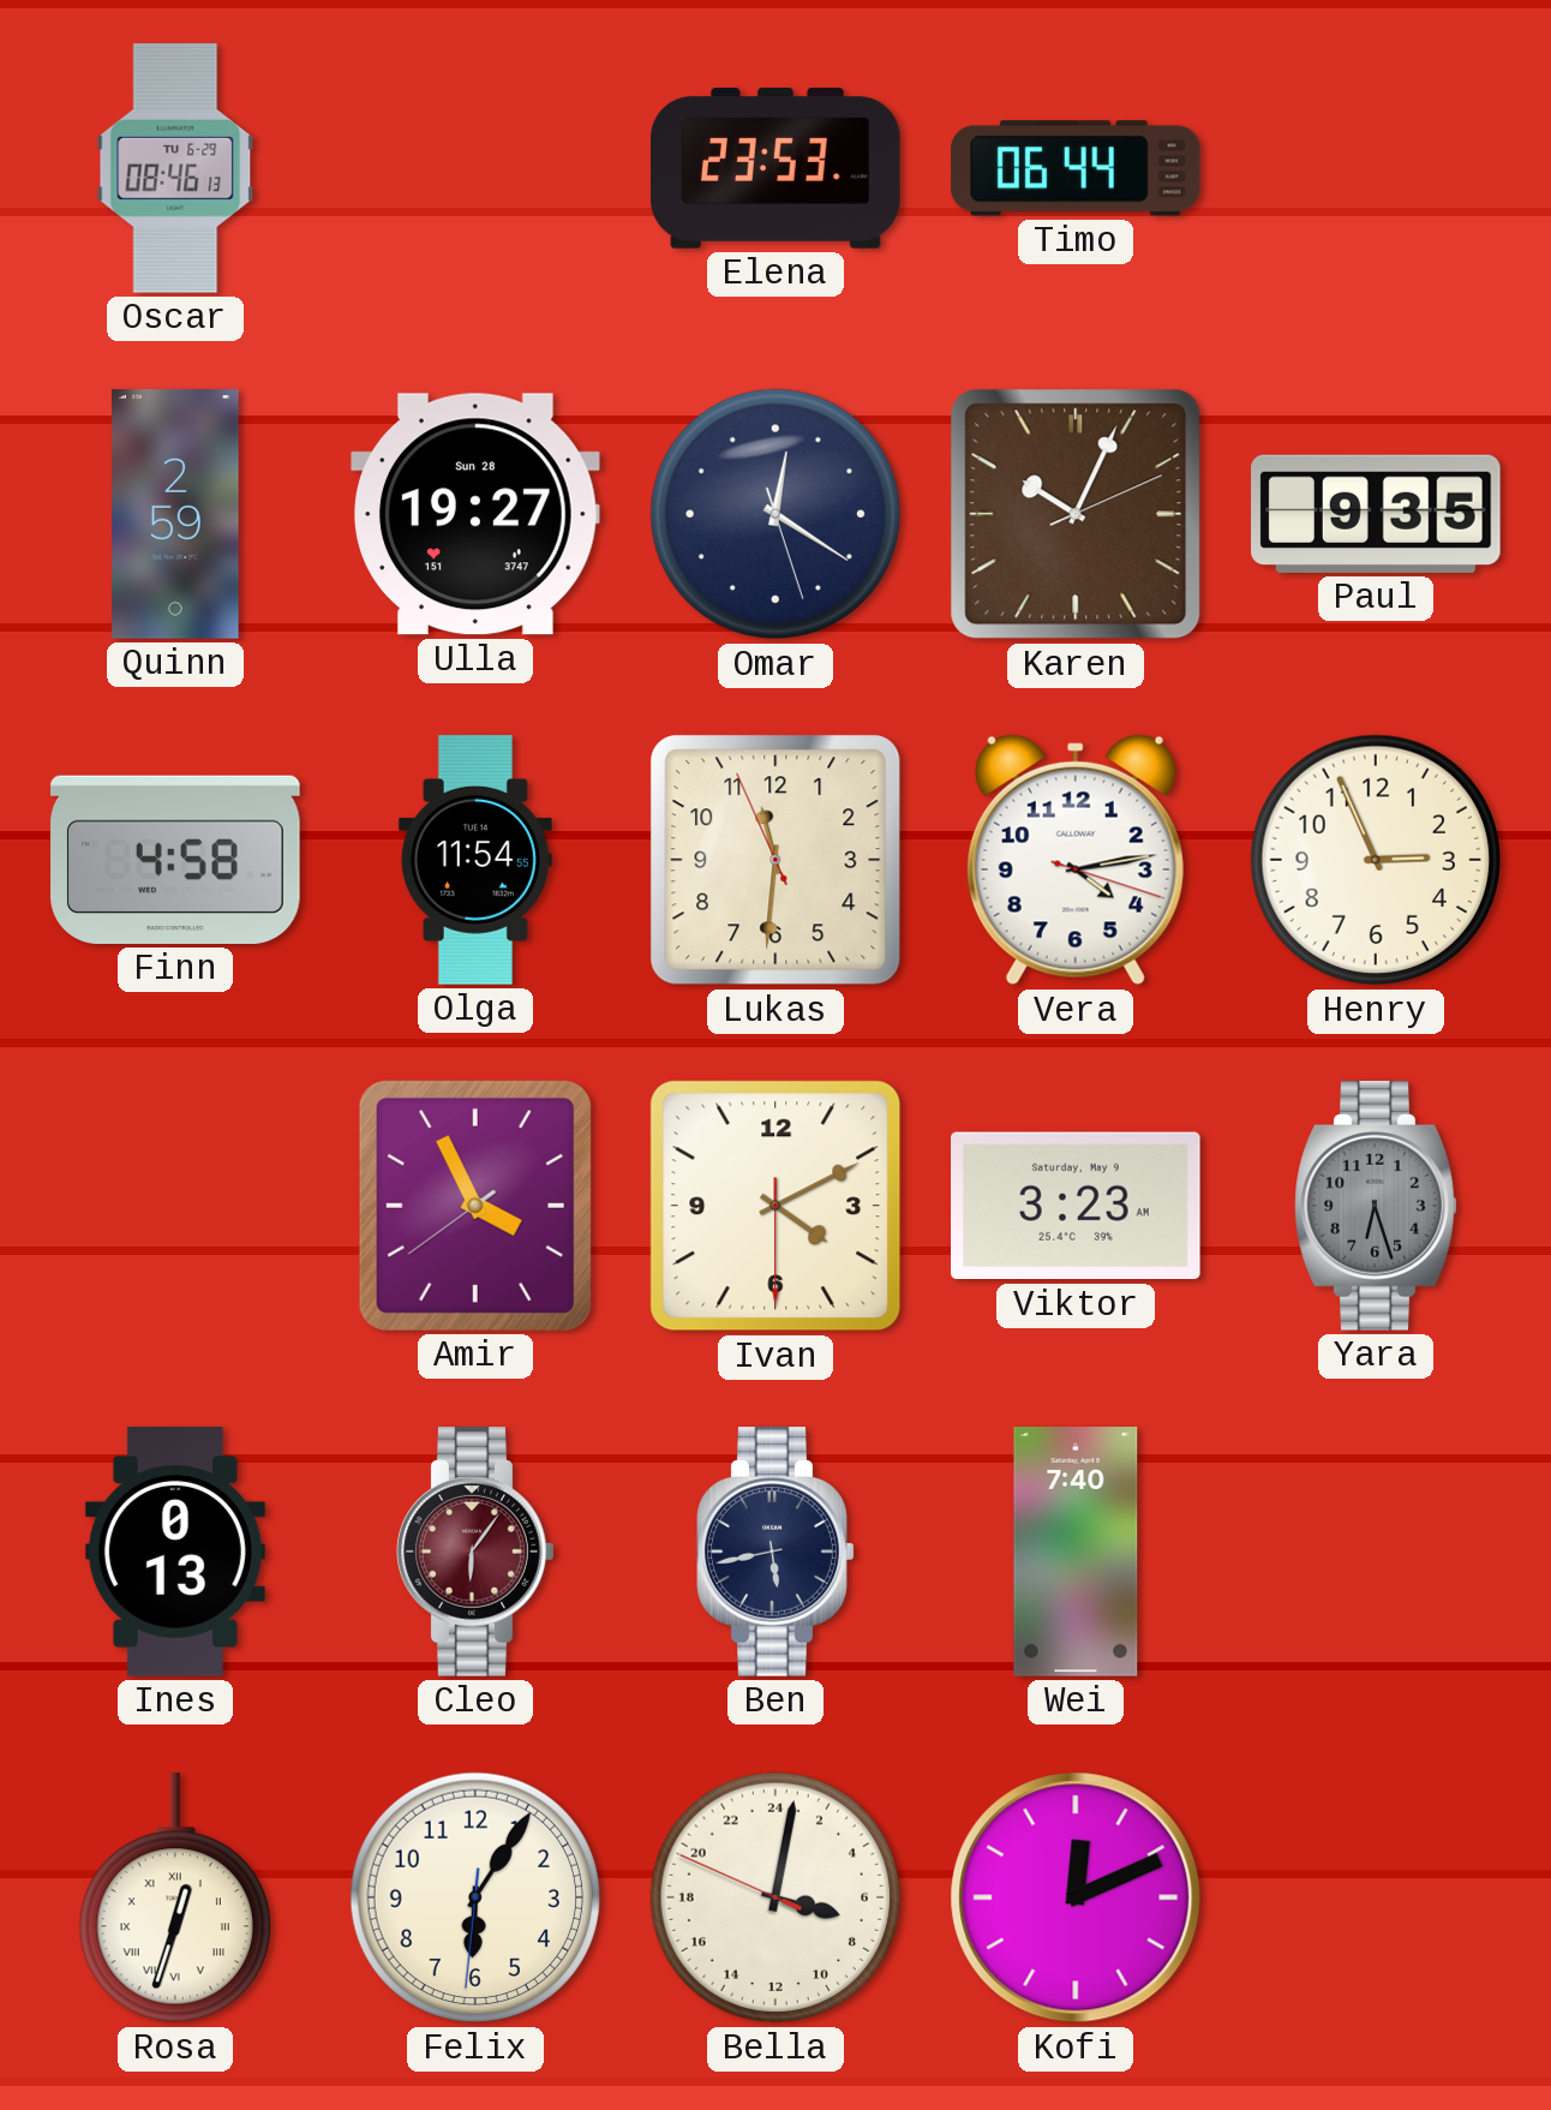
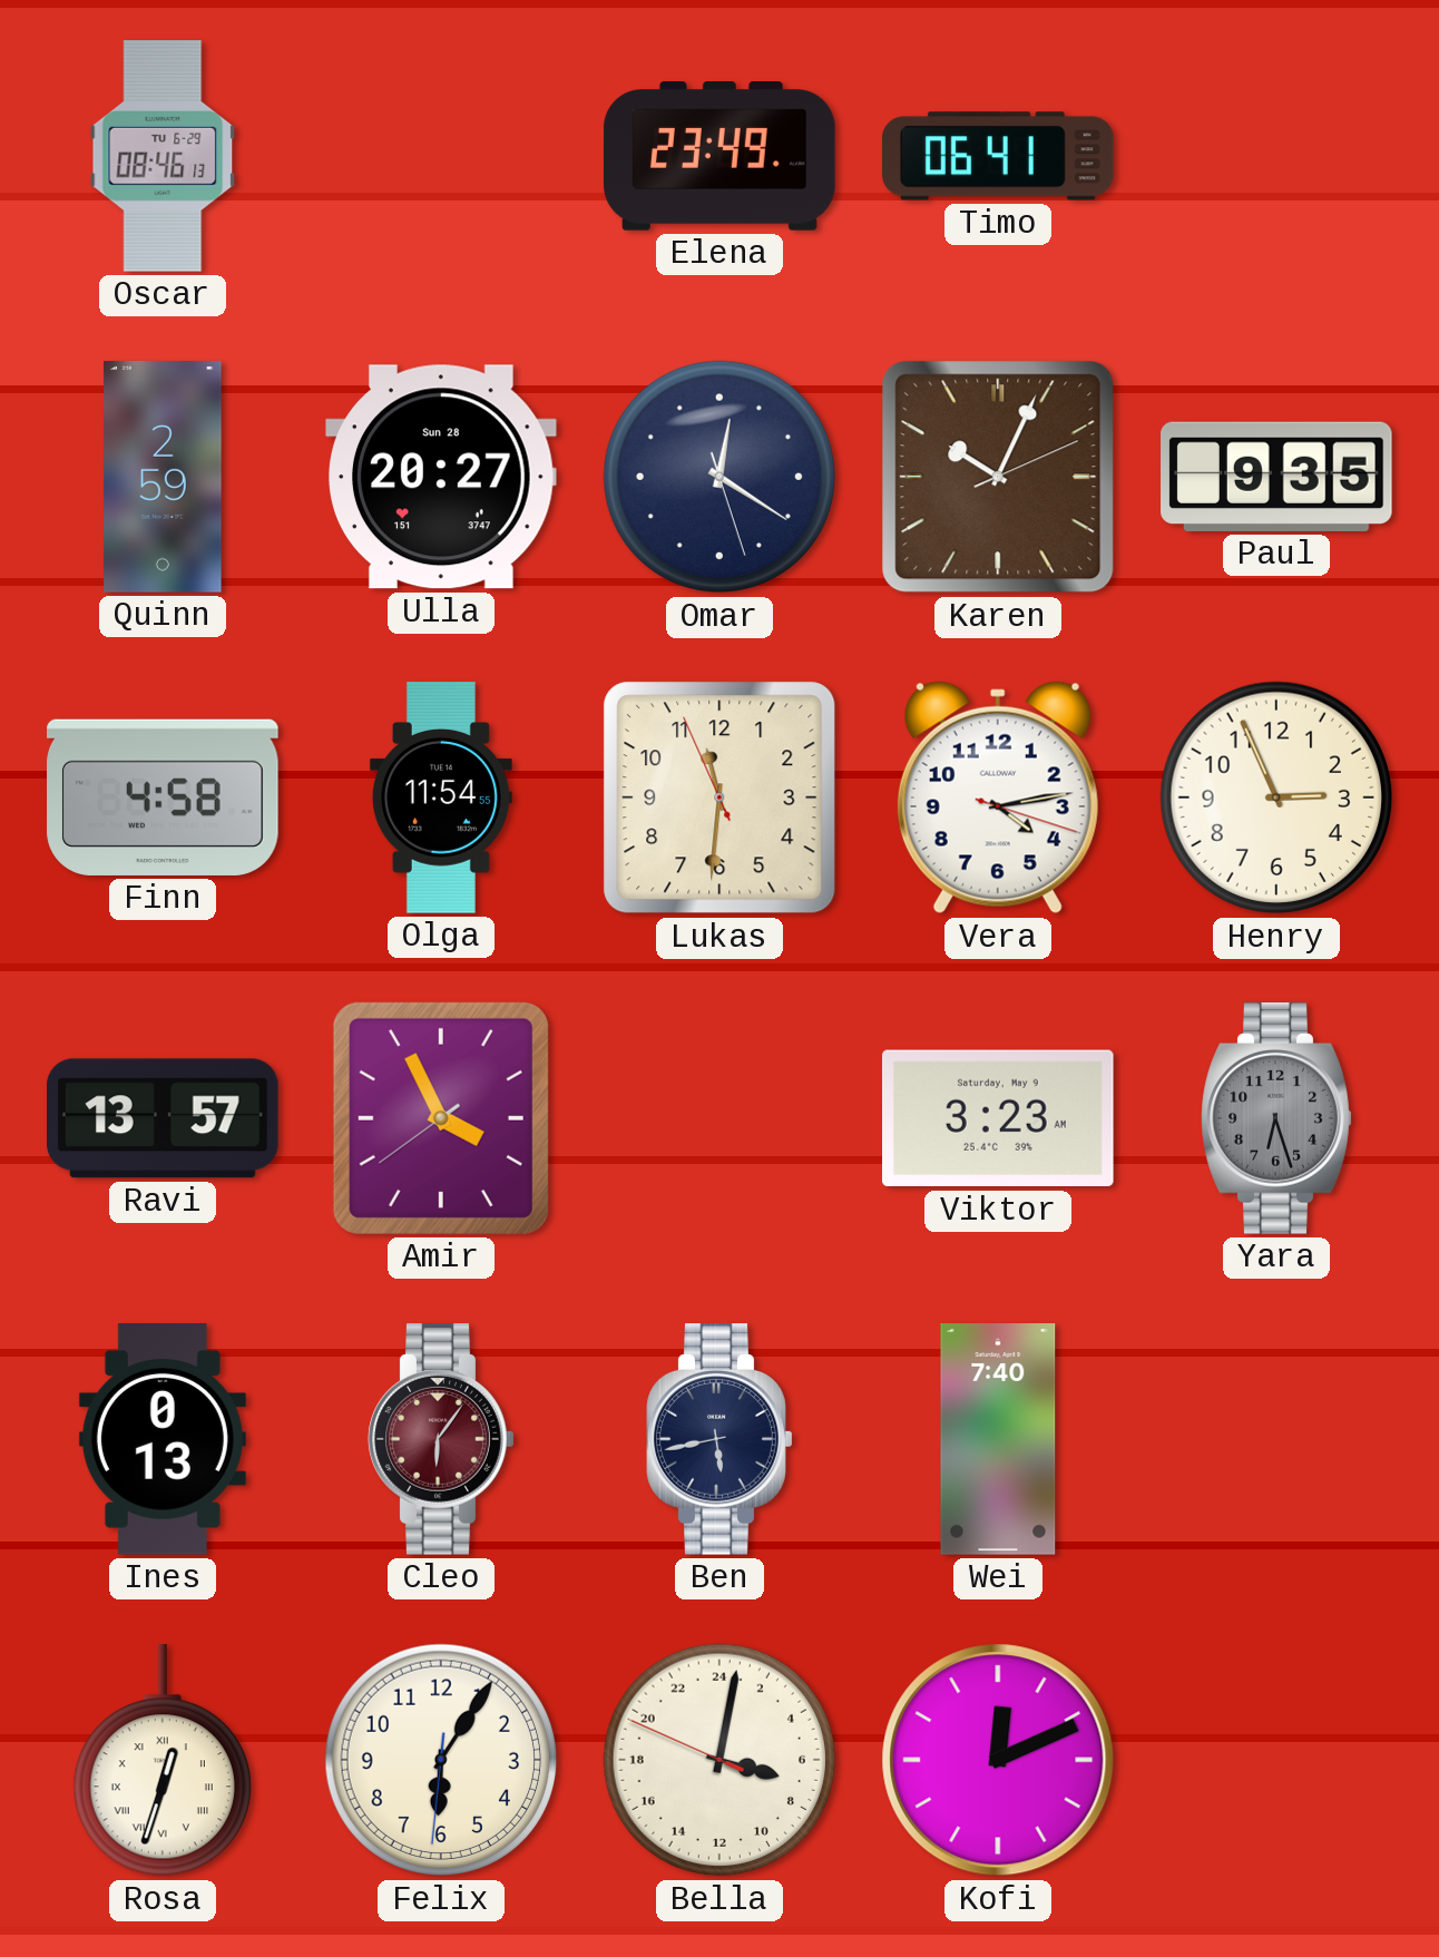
Elena: 23:53 -> 23:49
Timo: 06:44 -> 06:41
Ulla: 19:27 -> 20:27
Ravi: none -> 13:57
Ivan: 4:10 -> none
